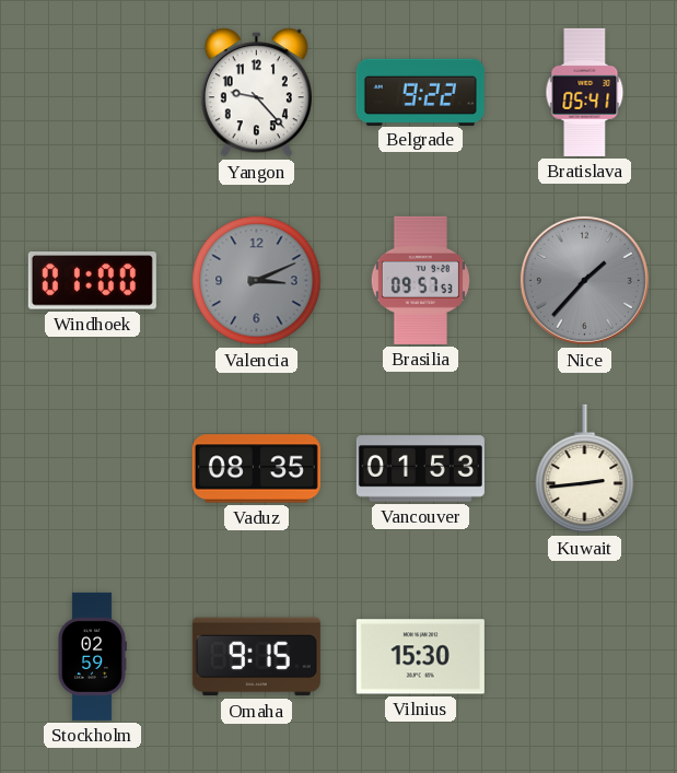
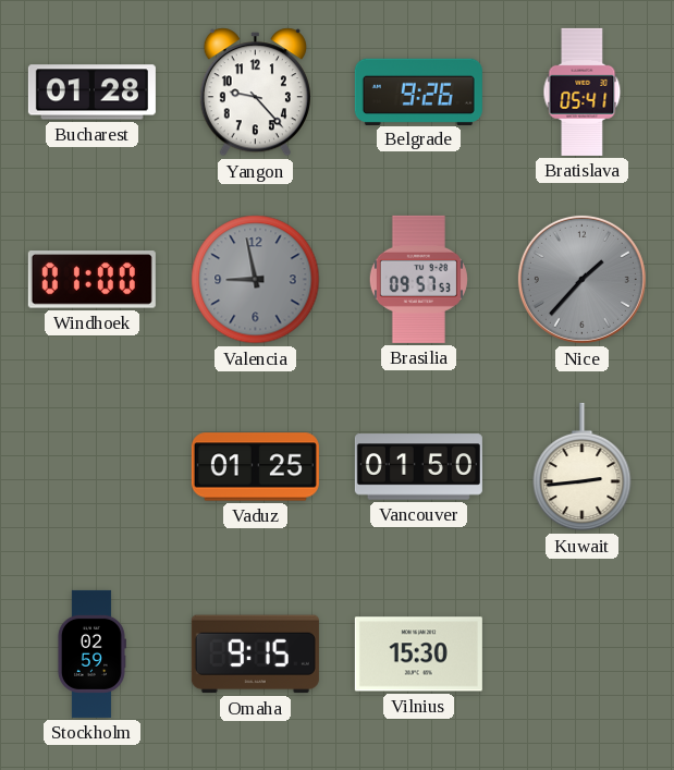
Bucharest: none -> 01:28
Belgrade: 9:22 -> 9:26
Valencia: 3:11 -> 8:58
Vaduz: 08:35 -> 01:25
Vancouver: 01:53 -> 01:50
